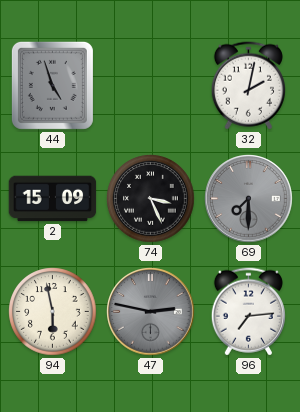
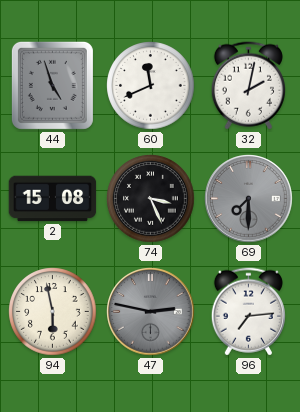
60: none -> 11:41
2: 15:09 -> 15:08
